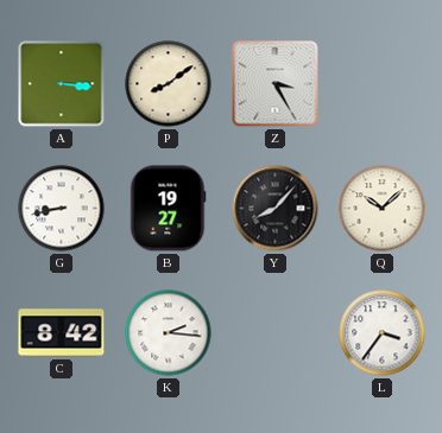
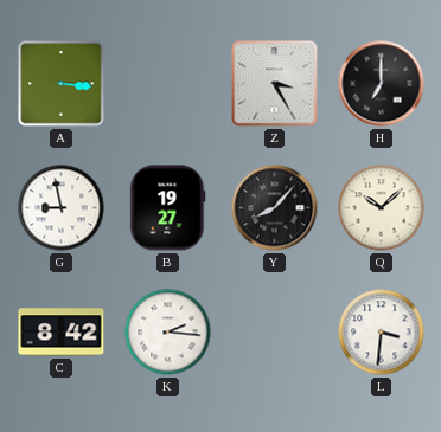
P: 8:09 -> none
H: none -> 7:00
G: 8:43 -> 8:58
L: 3:36 -> 3:31
